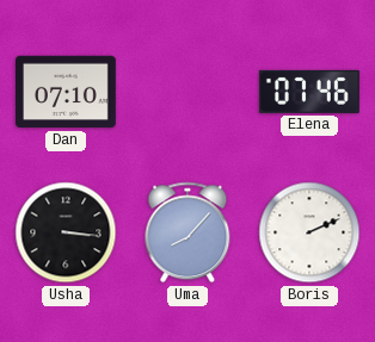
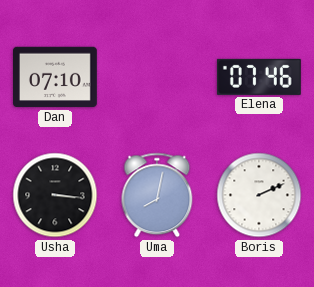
Uma: 8:07 -> 8:02
